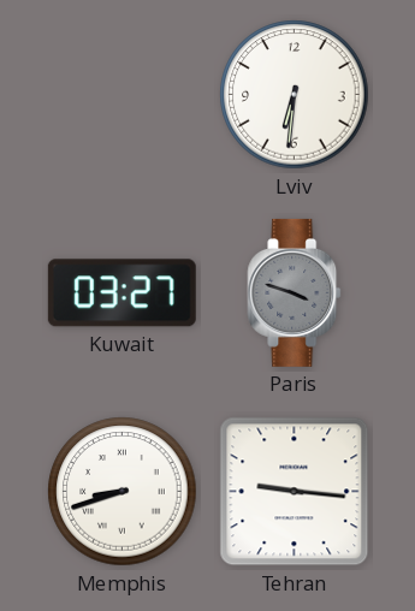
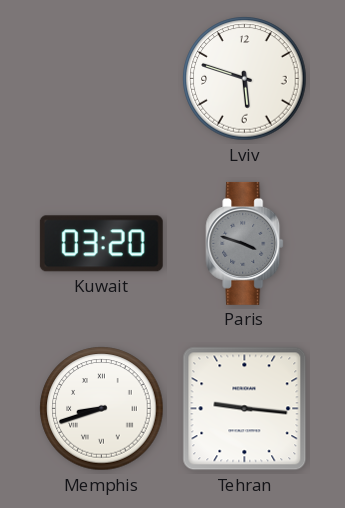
Lviv: 6:31 -> 5:48
Kuwait: 03:27 -> 03:20
